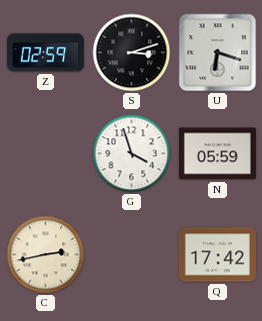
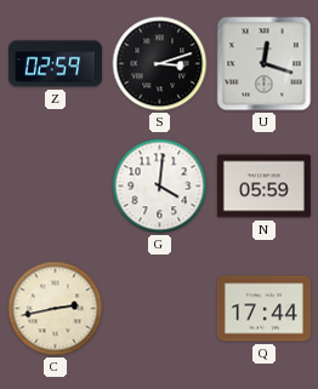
U: 6:18 -> 12:18
G: 3:57 -> 4:01
Q: 17:42 -> 17:44
